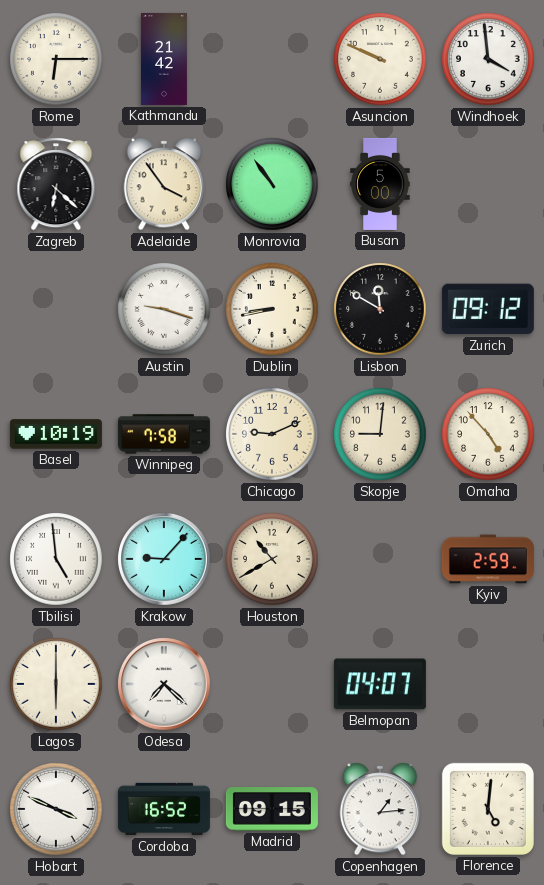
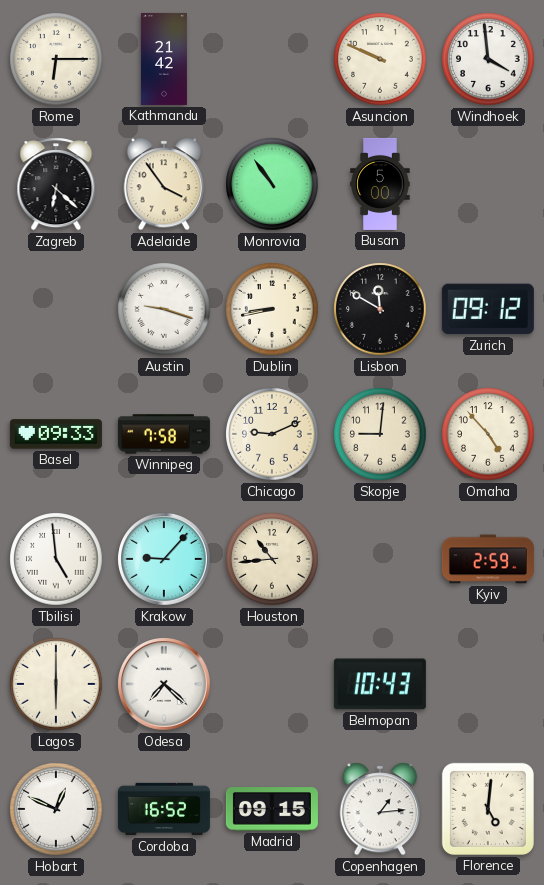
Basel: 10:19 -> 09:33
Houston: 10:40 -> 10:44
Belmopan: 04:07 -> 10:43
Hobart: 3:49 -> 12:49
